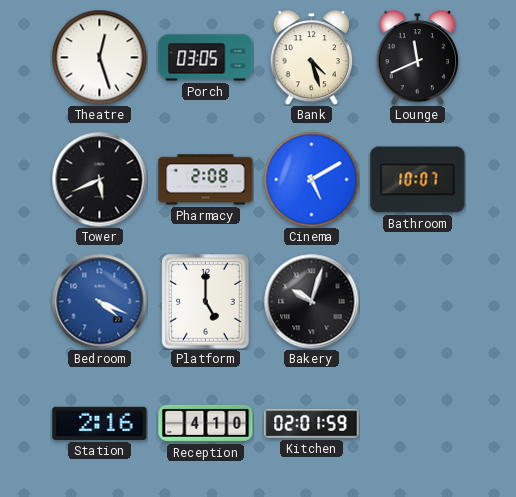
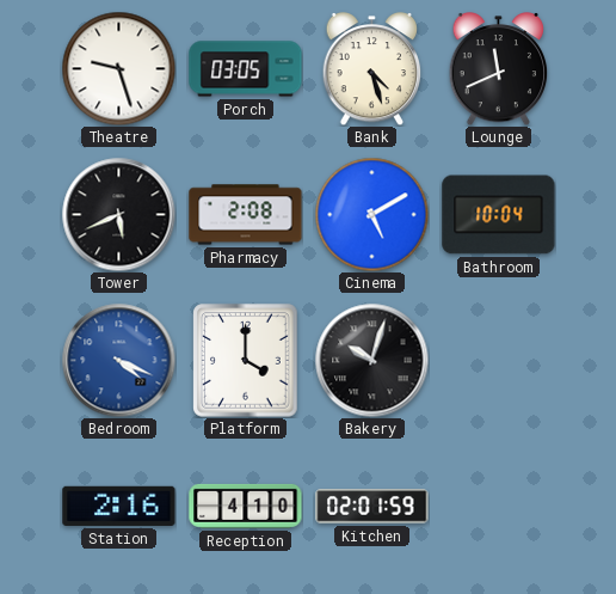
Theatre: 12:27 -> 9:27
Bathroom: 10:07 -> 10:04
Platform: 5:00 -> 4:00
